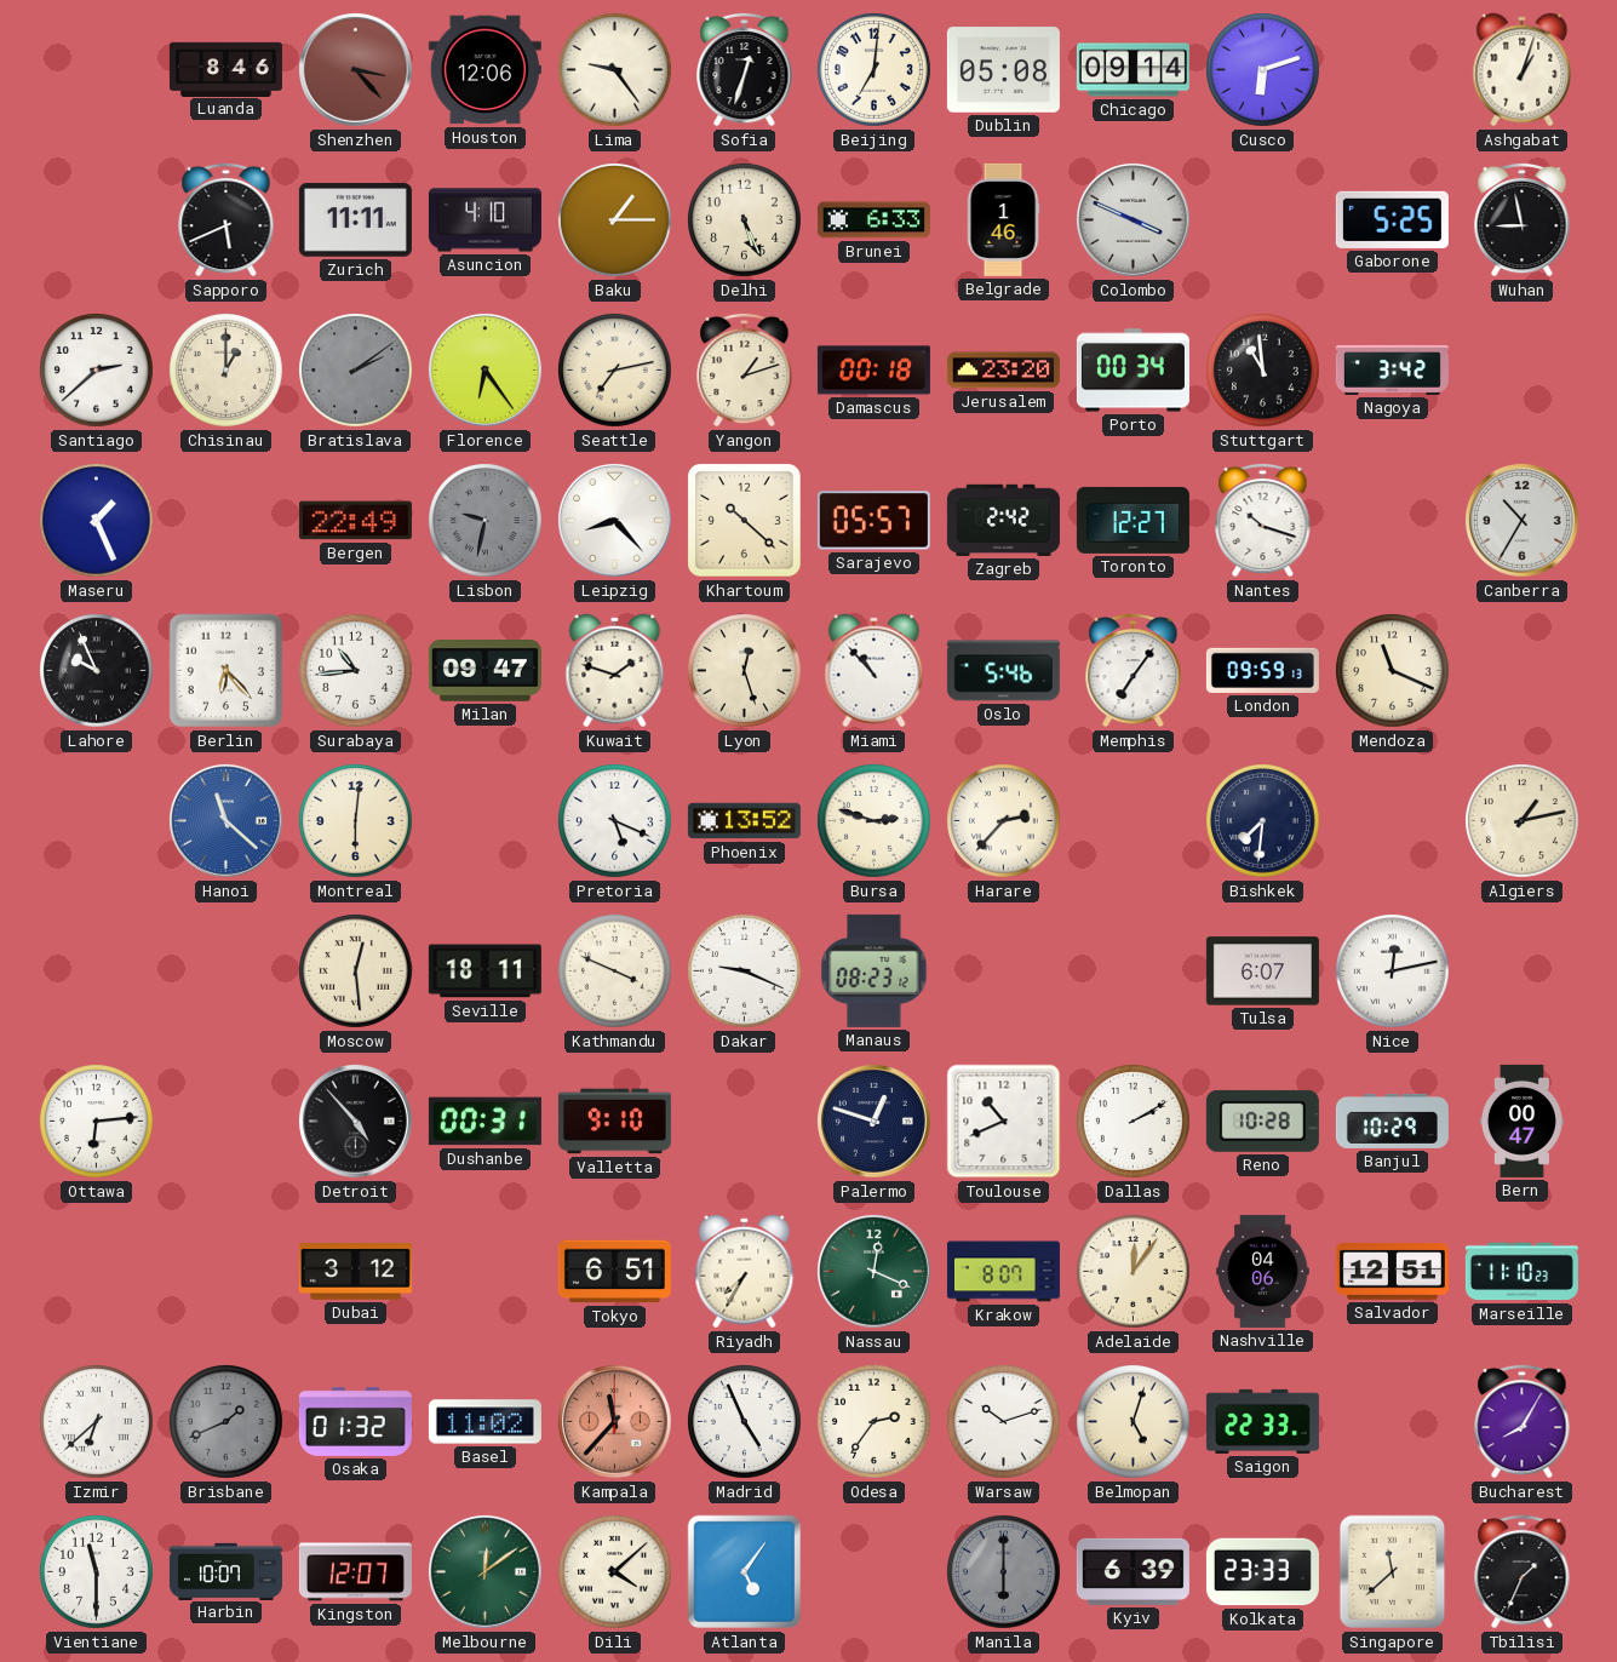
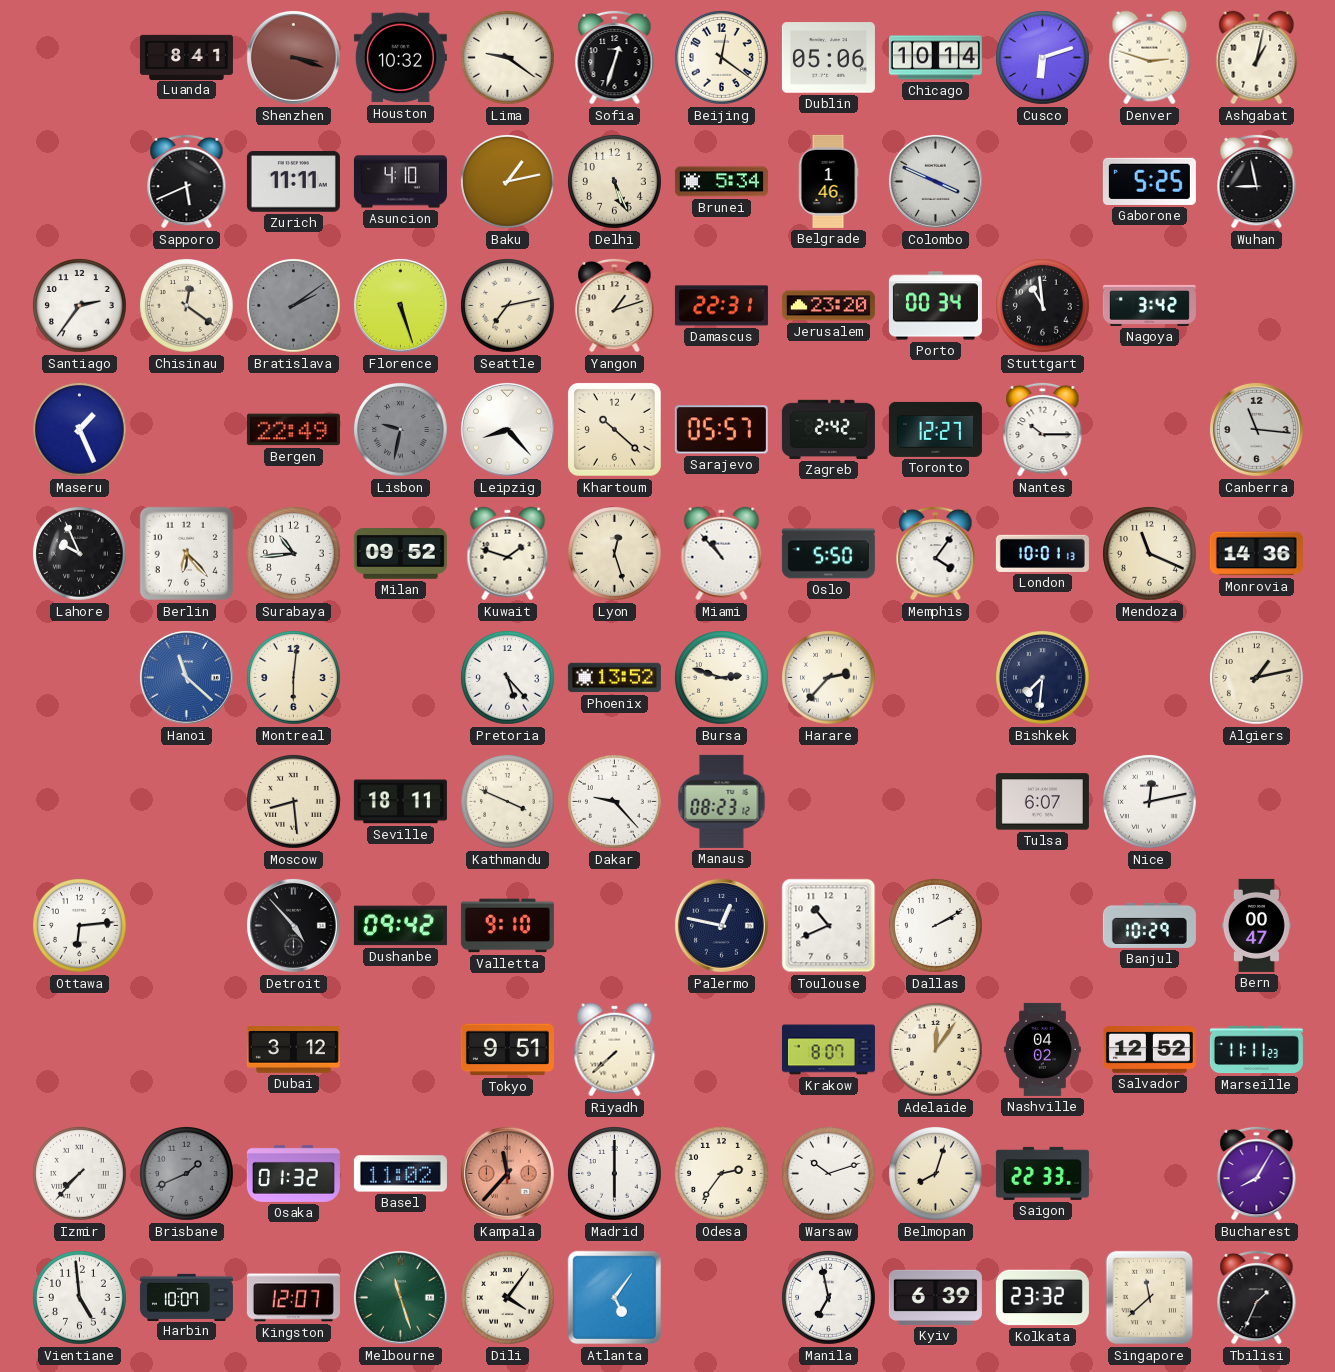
Luanda: 8:46 -> 8:41
Shenzhen: 3:23 -> 3:18
Houston: 12:06 -> 10:32
Lima: 9:24 -> 9:21
Beijing: 7:01 -> 12:21
Dublin: 05:08 -> 05:06
Chicago: 09:14 -> 10:14
Denver: none -> 2:48
Ashgabat: 1:03 -> 1:02
Baku: 1:15 -> 1:13
Brunei: 6:33 -> 5:34
Santiago: 2:38 -> 2:36
Chisinau: 1:00 -> 12:21
Florence: 6:24 -> 5:27
Damascus: 00:18 -> 22:31
Nantes: 10:18 -> 10:15
Canberra: 10:35 -> 11:16
Milan: 09:47 -> 09:52
Oslo: 5:46 -> 5:50
Memphis: 7:06 -> 4:06
London: 09:59 -> 10:01
Monrovia: none -> 14:36
Pretoria: 5:19 -> 5:23
Moscow: 12:29 -> 8:29
Dakar: 9:19 -> 9:23
Dushanbe: 00:31 -> 09:42
Palermo: 12:48 -> 12:47
Reno: 10:28 -> none
Tokyo: 6:51 -> 9:51
Riyadh: 7:35 -> 7:38
Nassau: 12:19 -> none
Nashville: 04:06 -> 04:02
Salvador: 12:51 -> 12:52
Marseille: 11:10 -> 11:11
Izmir: 6:38 -> 7:37
Madrid: 4:56 -> 6:00
Belmopan: 5:03 -> 8:03
Vientiane: 11:30 -> 4:59
Melbourne: 12:09 -> 11:27
Dili: 4:08 -> 4:06
Manila: 6:00 -> 6:58
Manila dial: grey -> white
Kolkata: 23:33 -> 23:32
